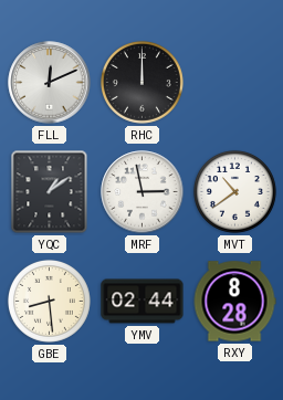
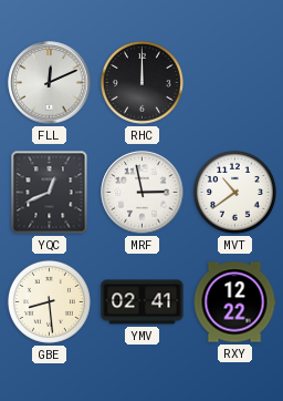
YQC: 1:09 -> 12:41
YMV: 02:44 -> 02:41
RXY: 8:28 -> 12:22
